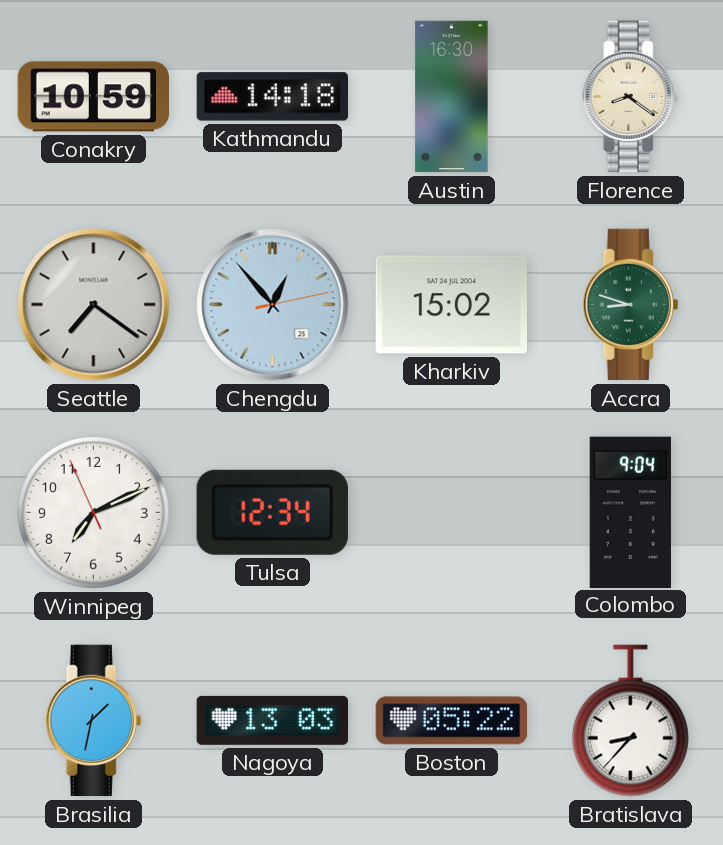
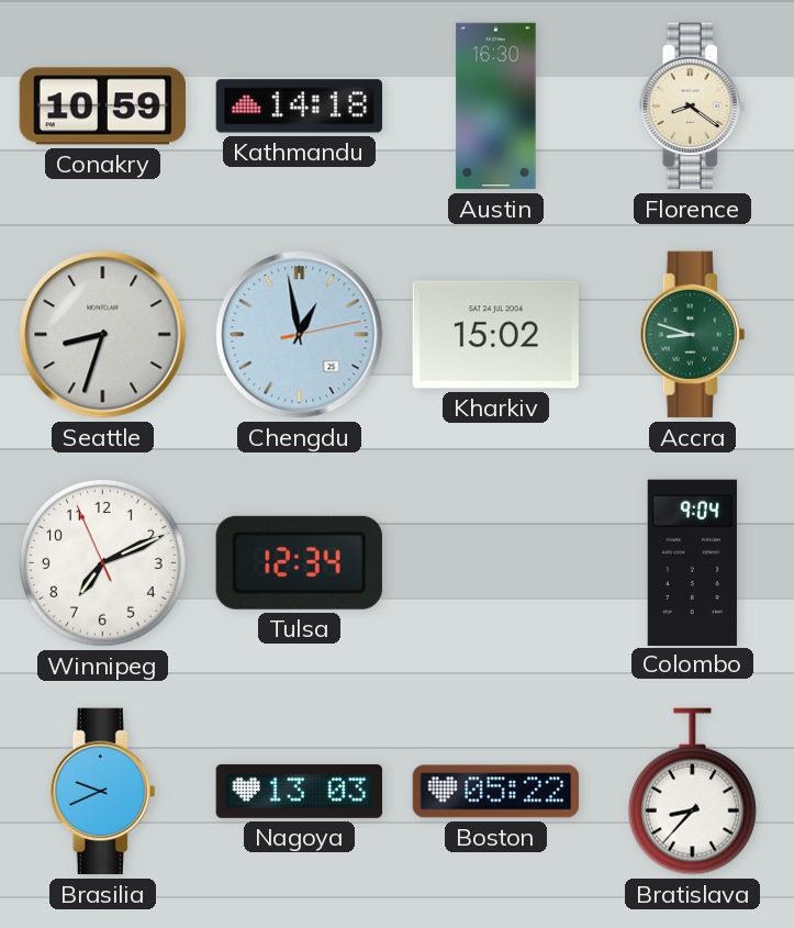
Seattle: 7:21 -> 8:33
Chengdu: 12:53 -> 12:58
Brasilia: 1:32 -> 9:41
